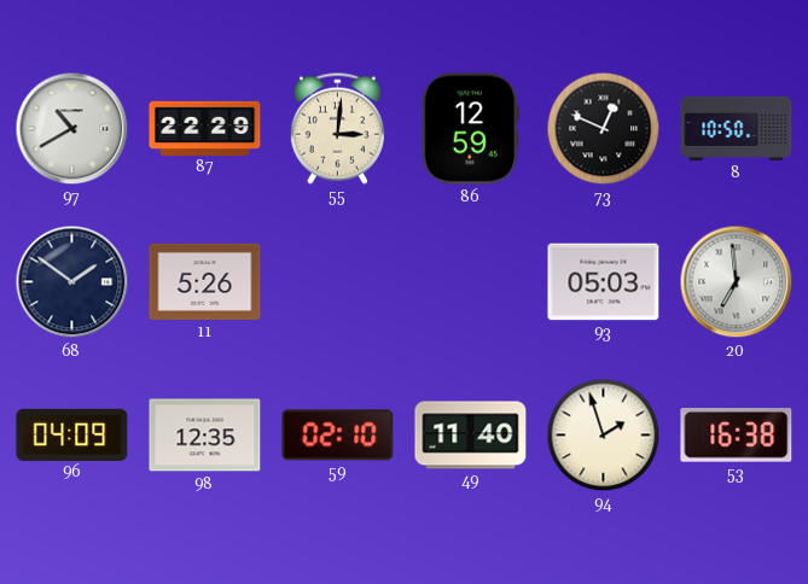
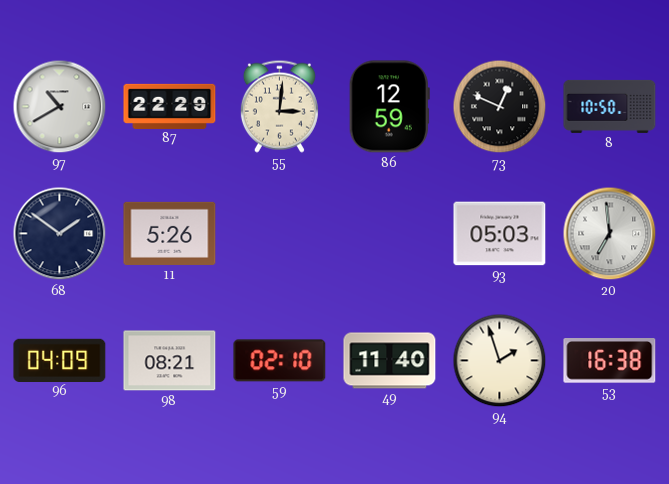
98: 12:35 -> 08:21
